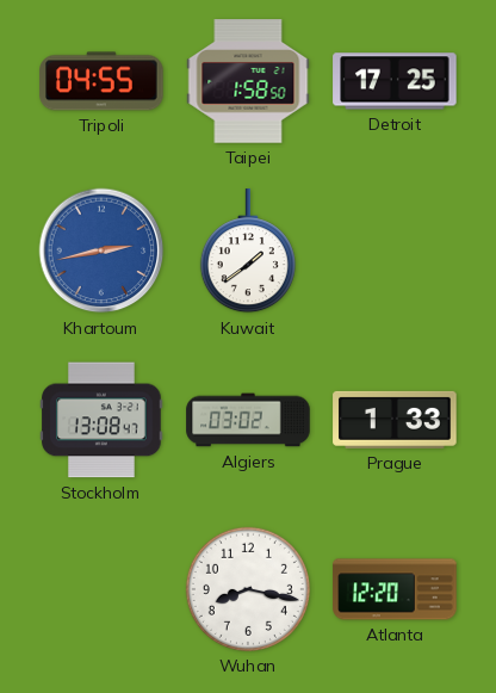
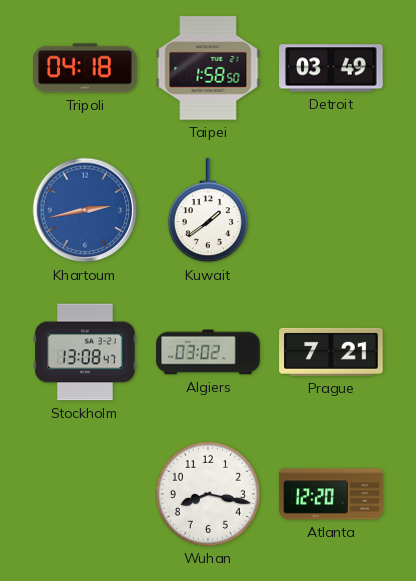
Tripoli: 04:55 -> 04:18
Detroit: 17:25 -> 03:49
Prague: 1:33 -> 7:21
